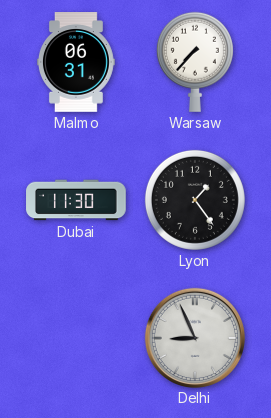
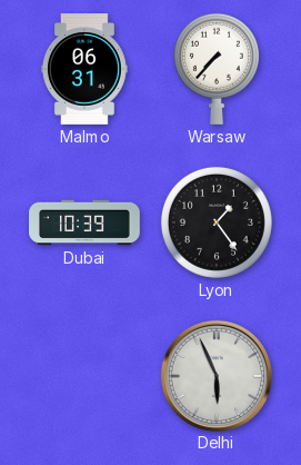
Dubai: 11:30 -> 10:39
Delhi: 8:56 -> 5:56
